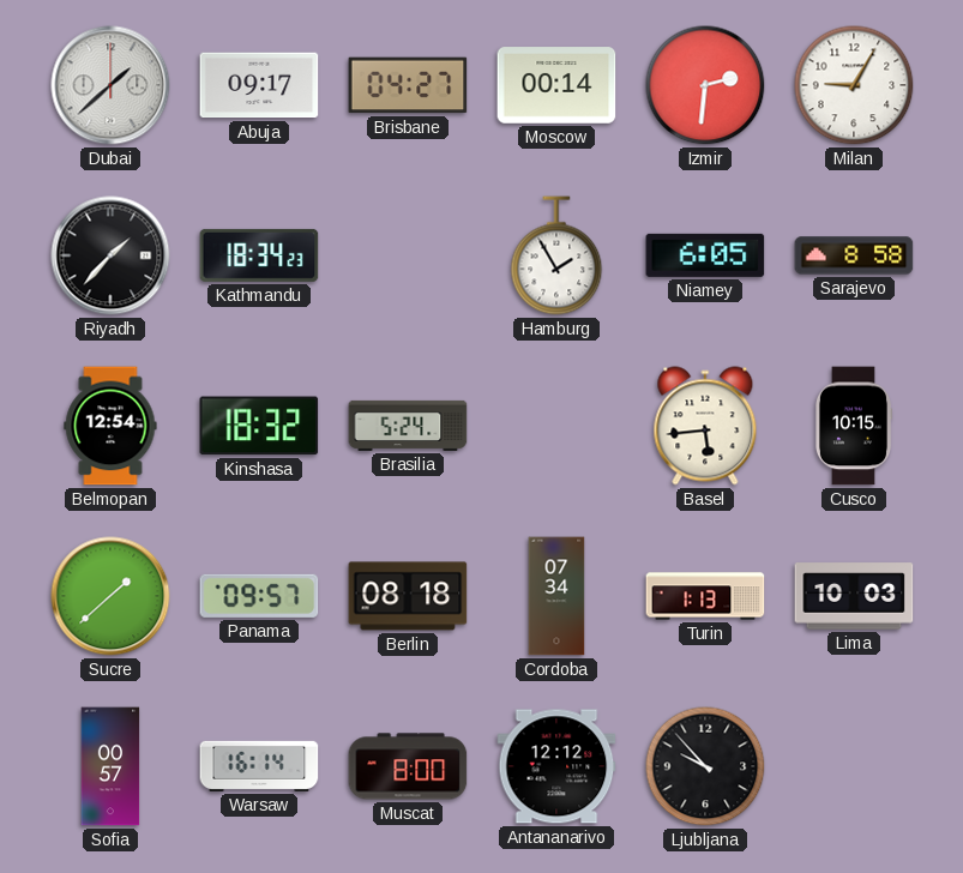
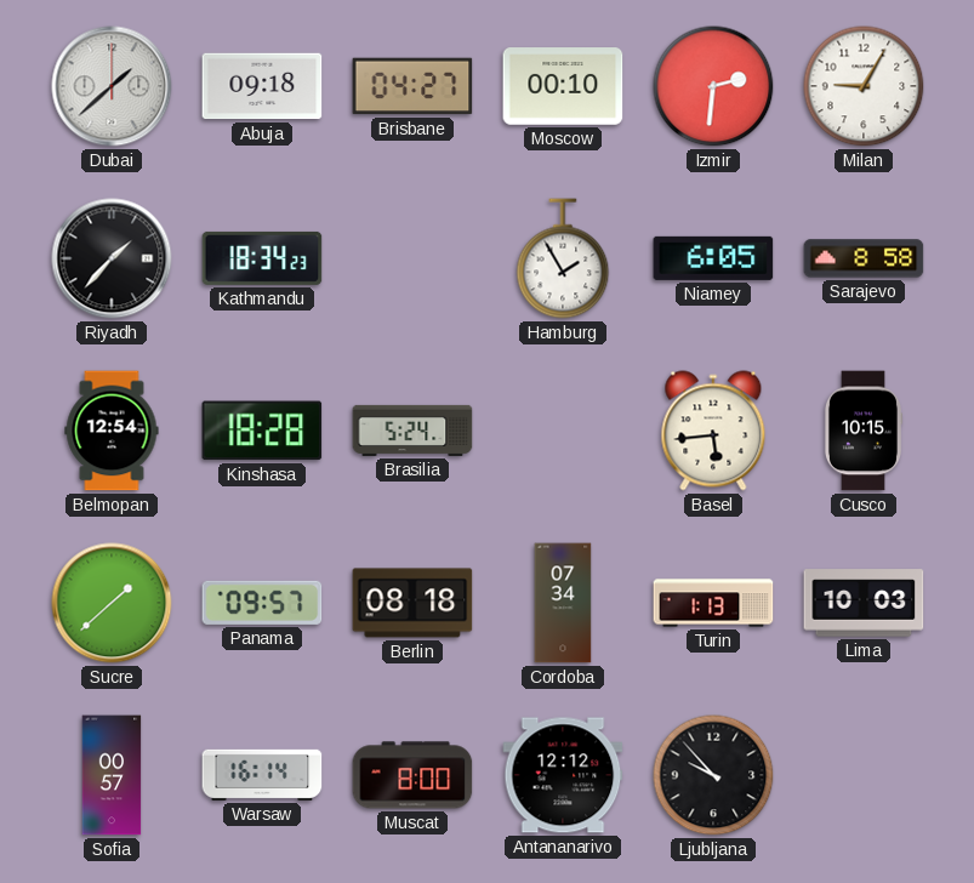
Abuja: 09:17 -> 09:18
Moscow: 00:14 -> 00:10
Kinshasa: 18:32 -> 18:28
